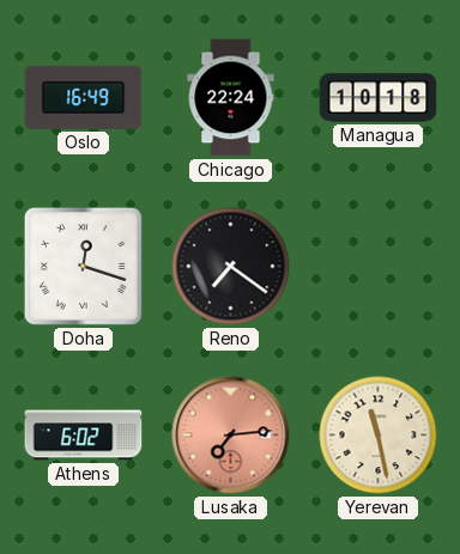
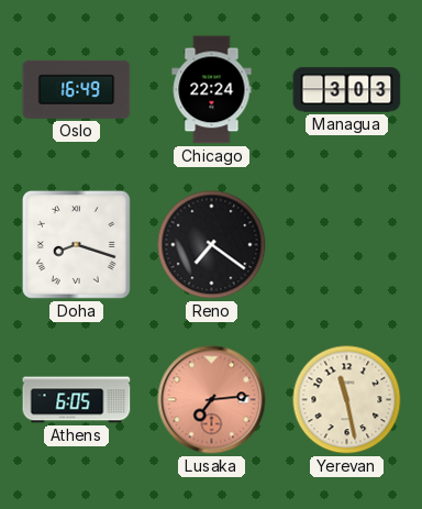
Managua: 10:18 -> 3:03
Doha: 12:18 -> 8:18
Athens: 6:02 -> 6:05
